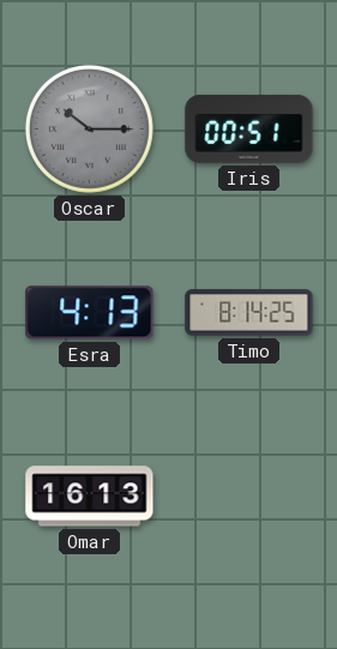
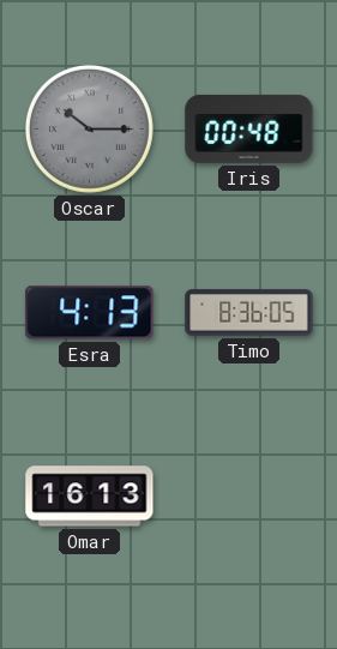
Iris: 00:51 -> 00:48
Timo: 8:14 -> 8:36
